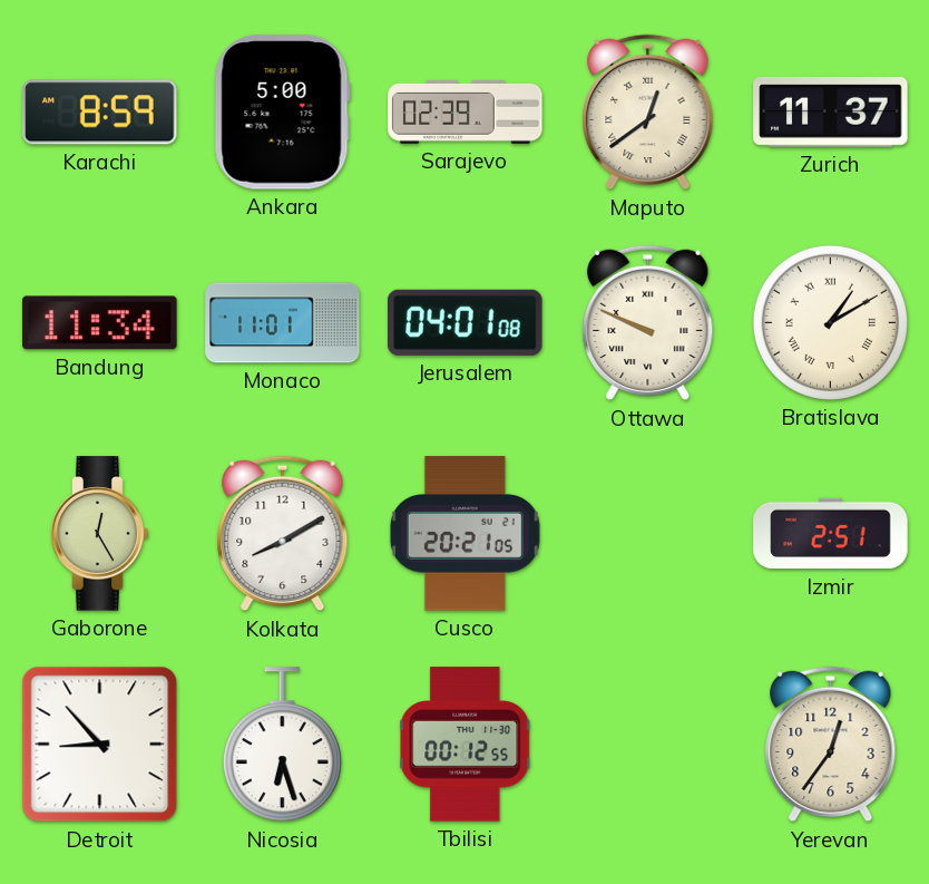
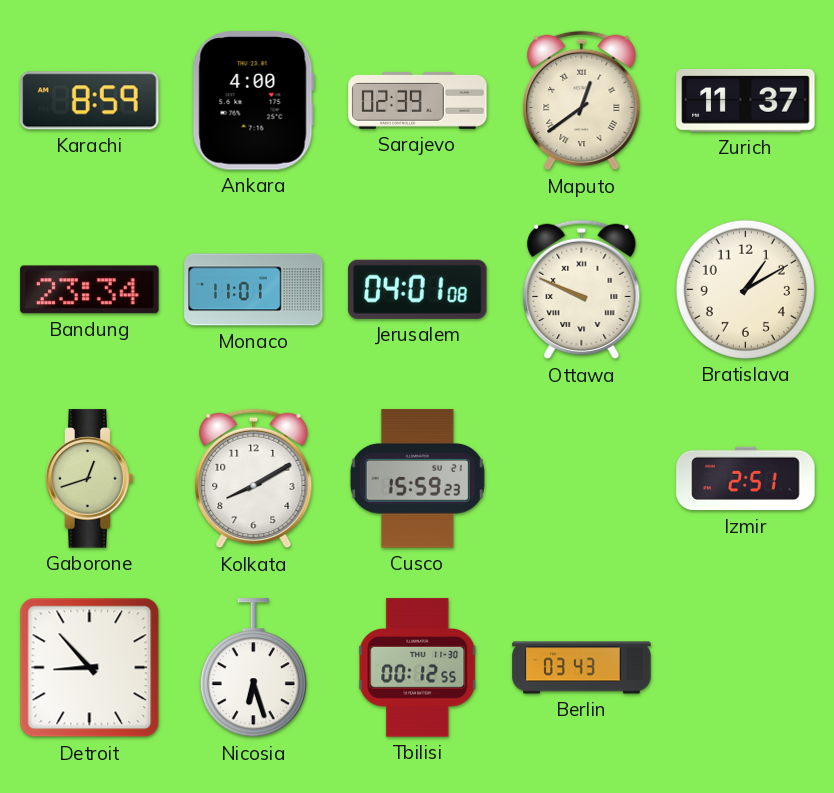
Ankara: 5:00 -> 4:00
Bandung: 11:34 -> 23:34
Bratislava numerals: Roman -> Arabic
Gaborone: 12:25 -> 12:42
Cusco: 20:21 -> 15:59
Berlin: none -> 03:43
Yerevan: 12:36 -> none
